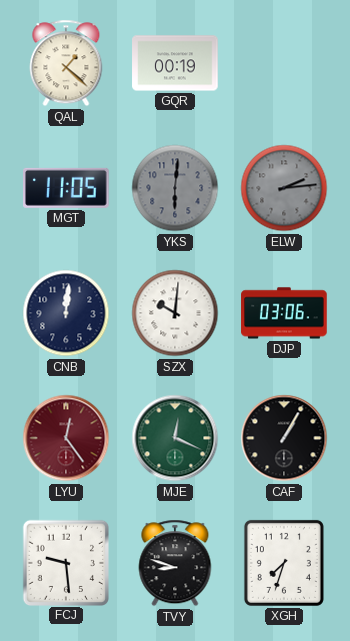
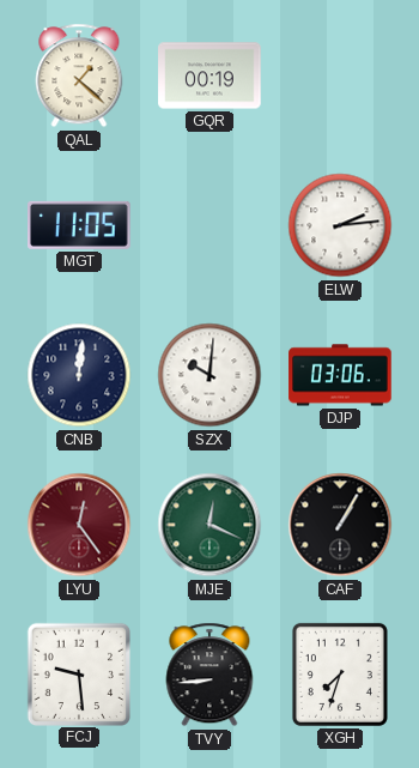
YKS: 6:01 -> none
ELW dial: grey -> white
TVY: 8:48 -> 8:44
